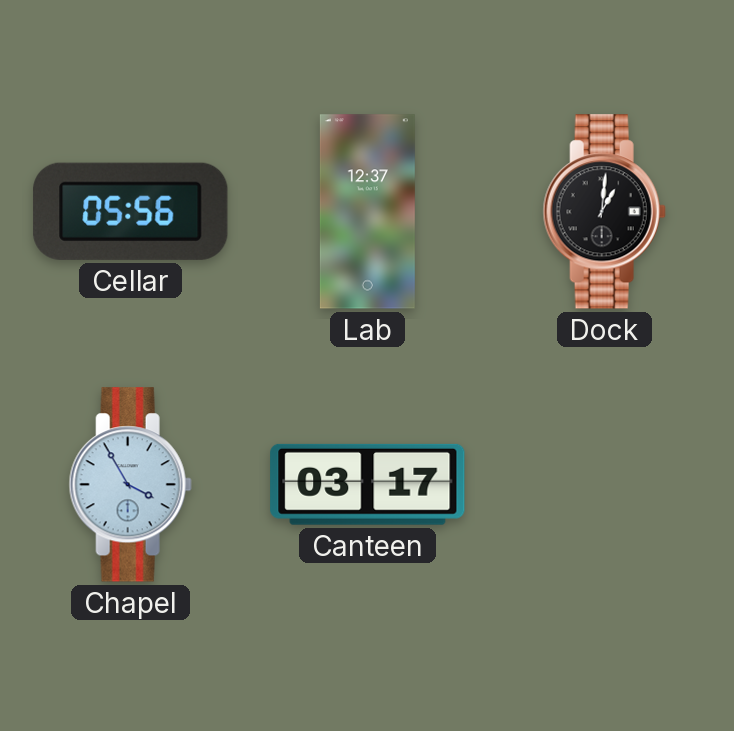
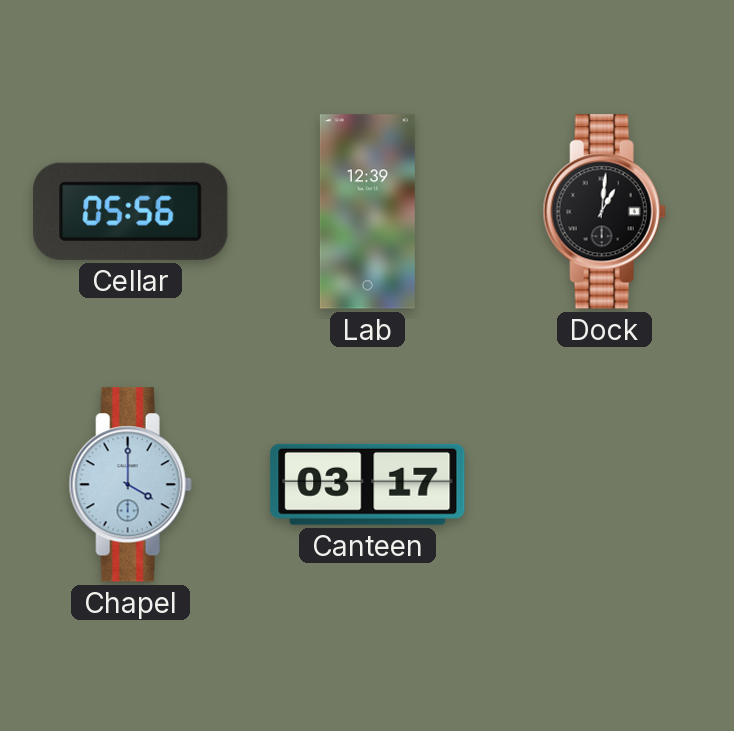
Lab: 12:37 -> 12:39
Chapel: 3:55 -> 4:00
